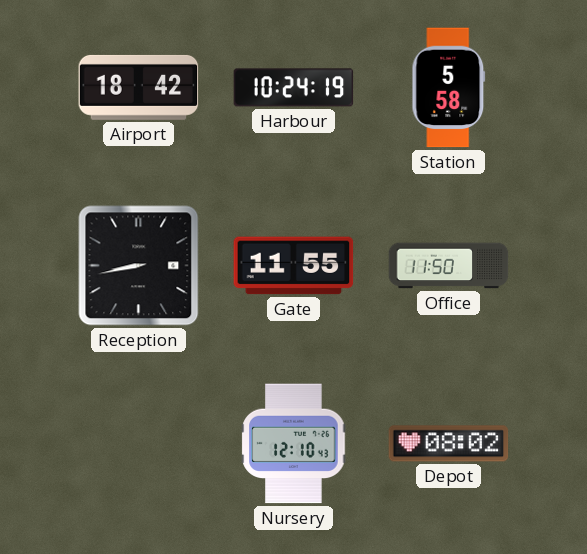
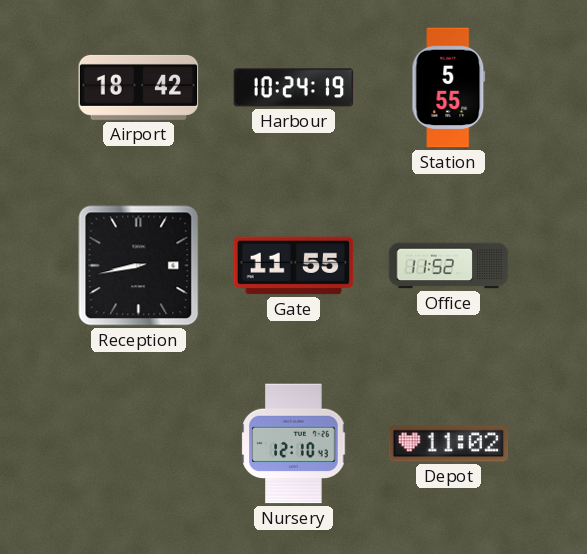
Station: 5:58 -> 5:55
Office: 11:50 -> 11:52
Depot: 08:02 -> 11:02
